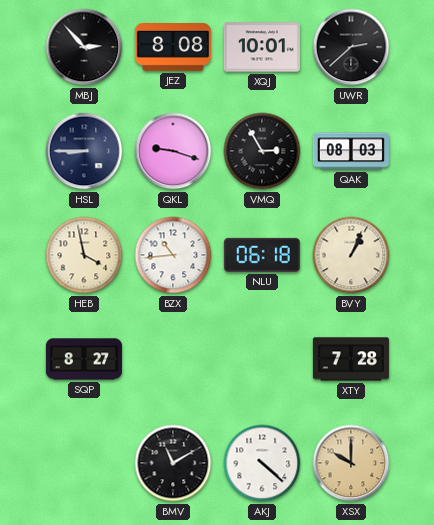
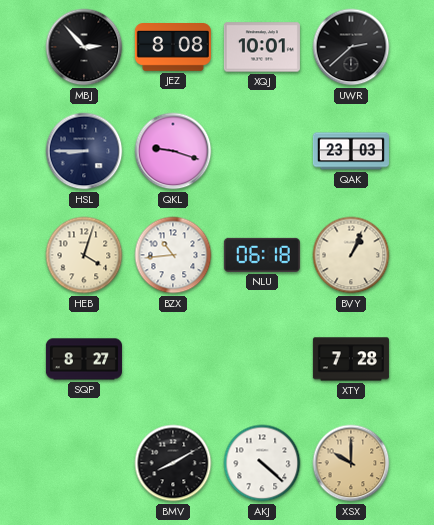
VMQ: 2:55 -> none
QAK: 08:03 -> 23:03
HEB: 3:58 -> 4:03
BMV: 11:10 -> 8:10
